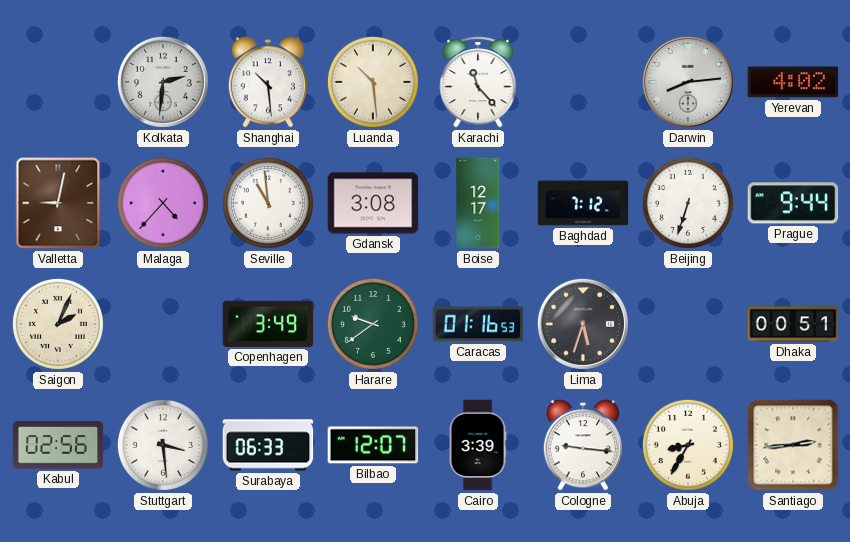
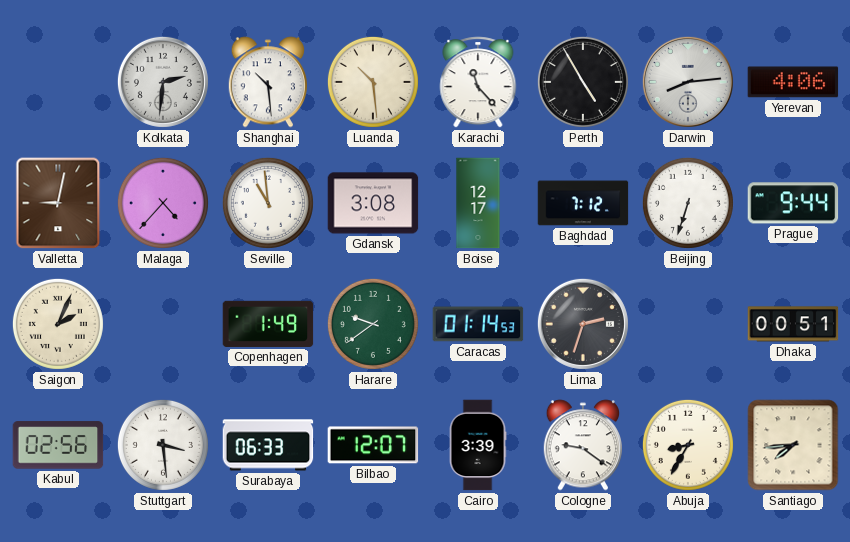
Perth: none -> 4:55
Yerevan: 4:02 -> 4:06
Copenhagen: 3:49 -> 1:49
Caracas: 01:16 -> 01:14
Lima: 5:33 -> 2:33
Cologne: 9:16 -> 9:21
Santiago: 2:44 -> 7:44
